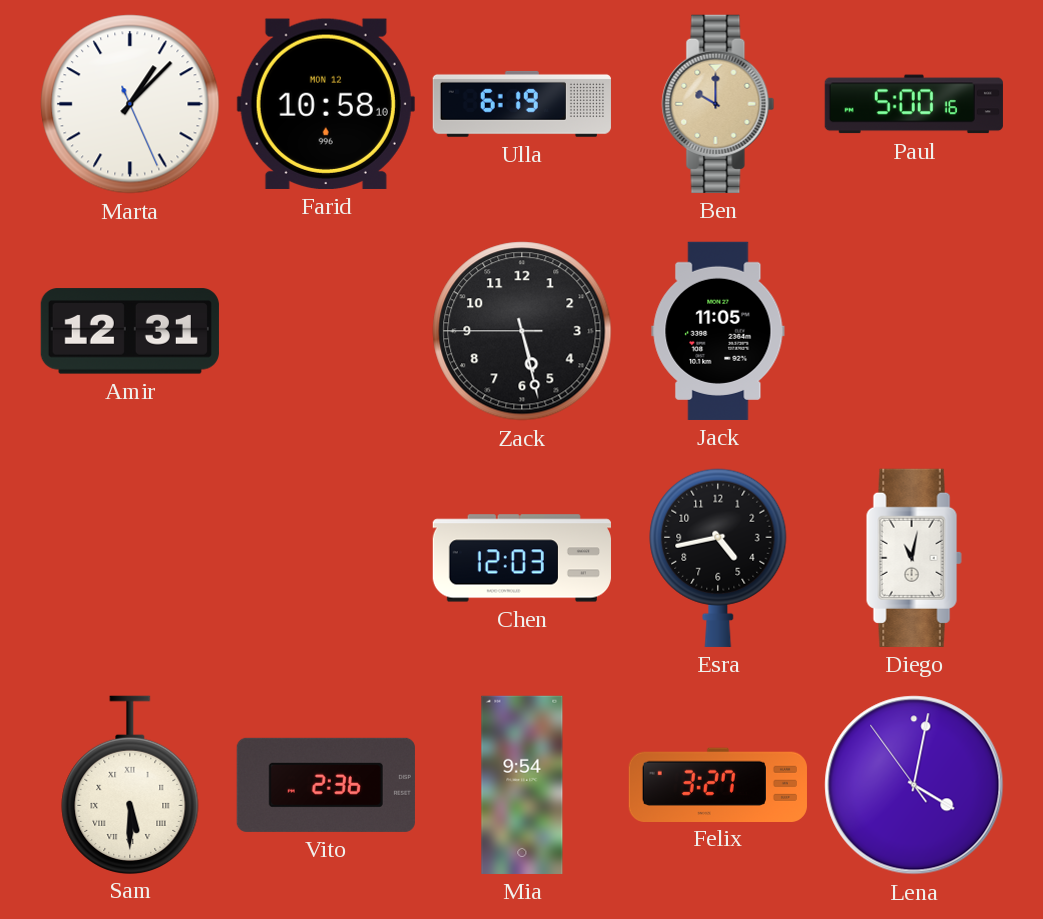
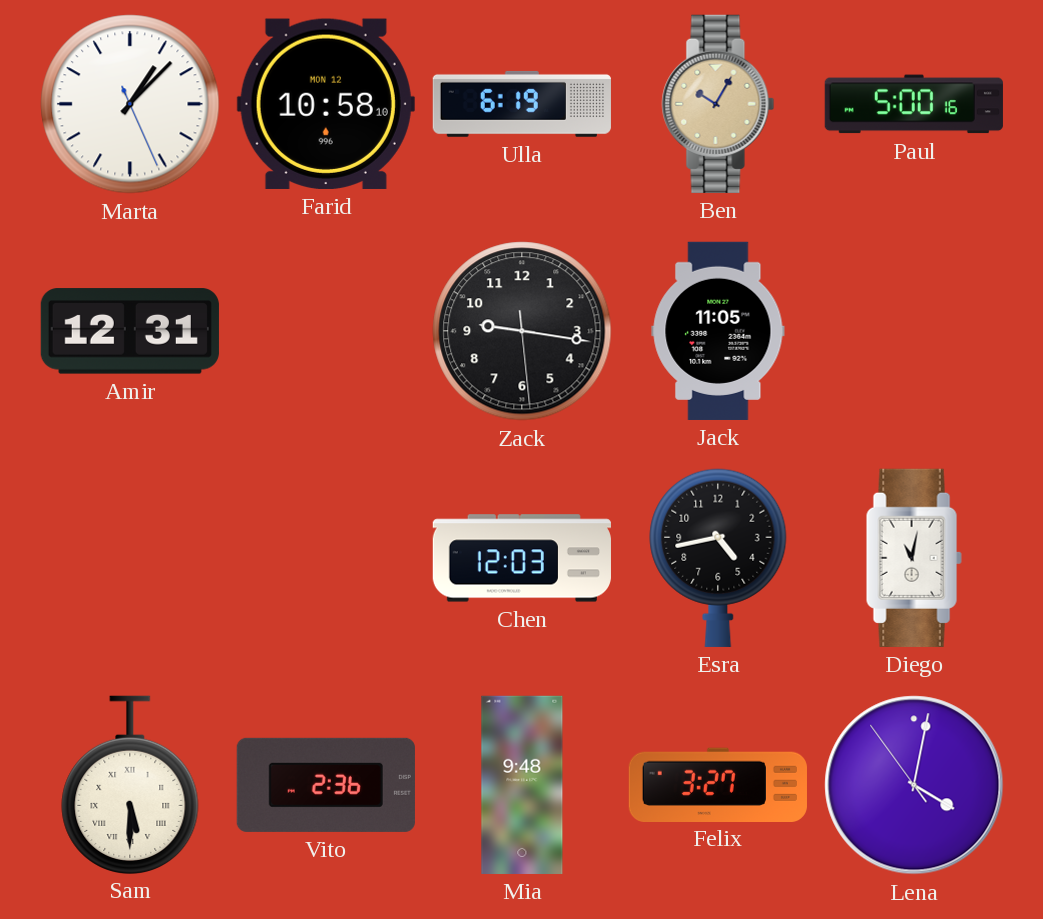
Ben: 10:00 -> 10:05
Zack: 5:27 -> 9:16
Mia: 9:54 -> 9:48
